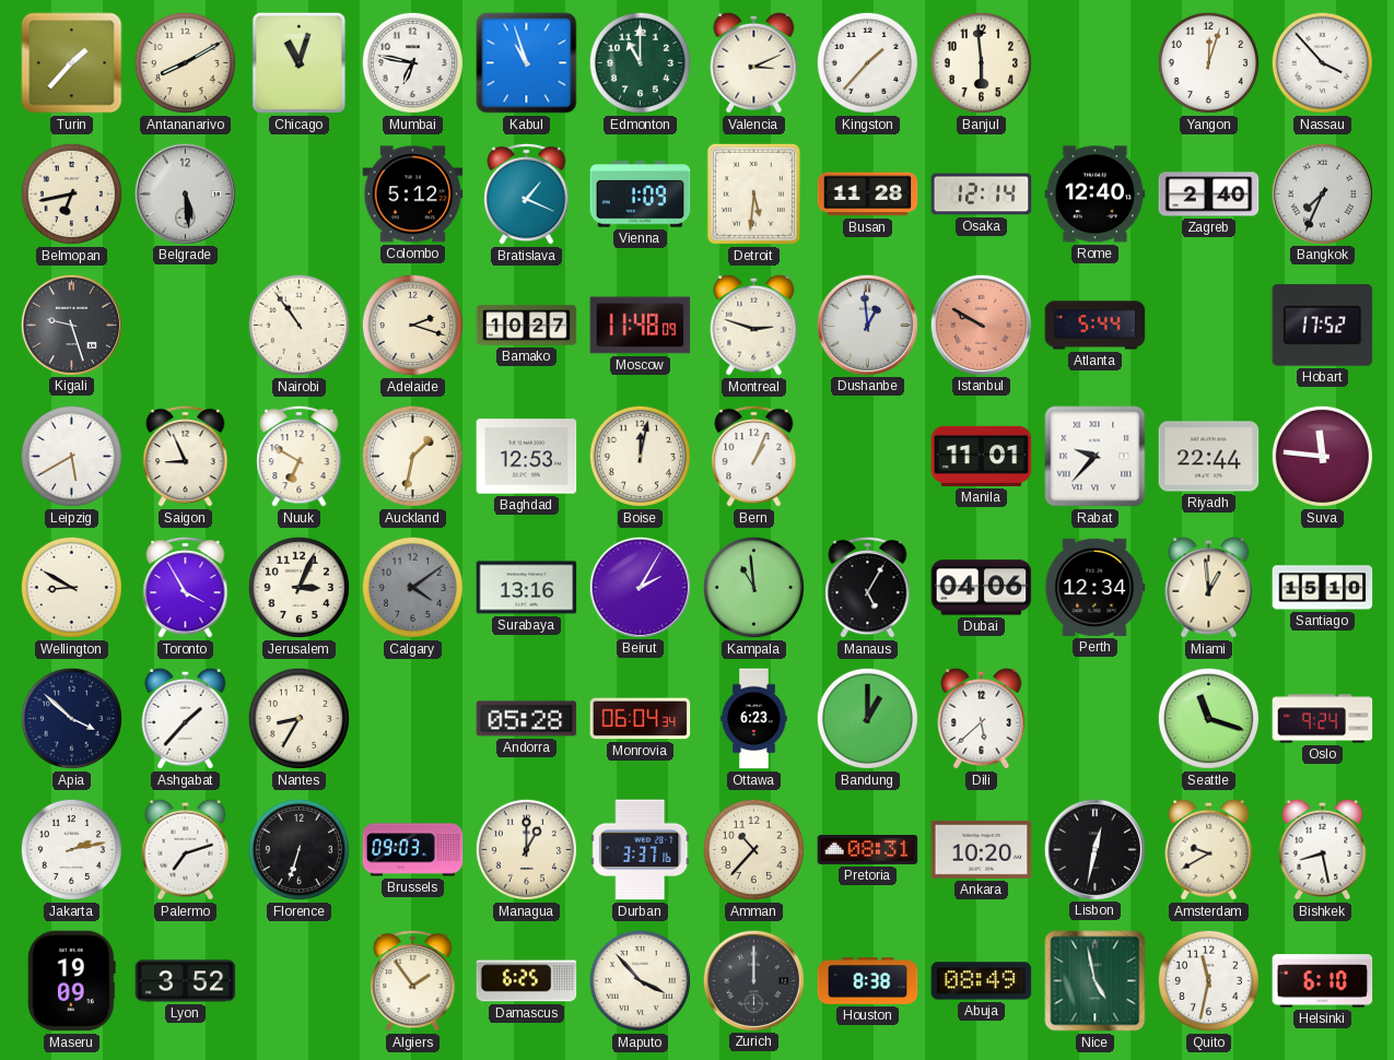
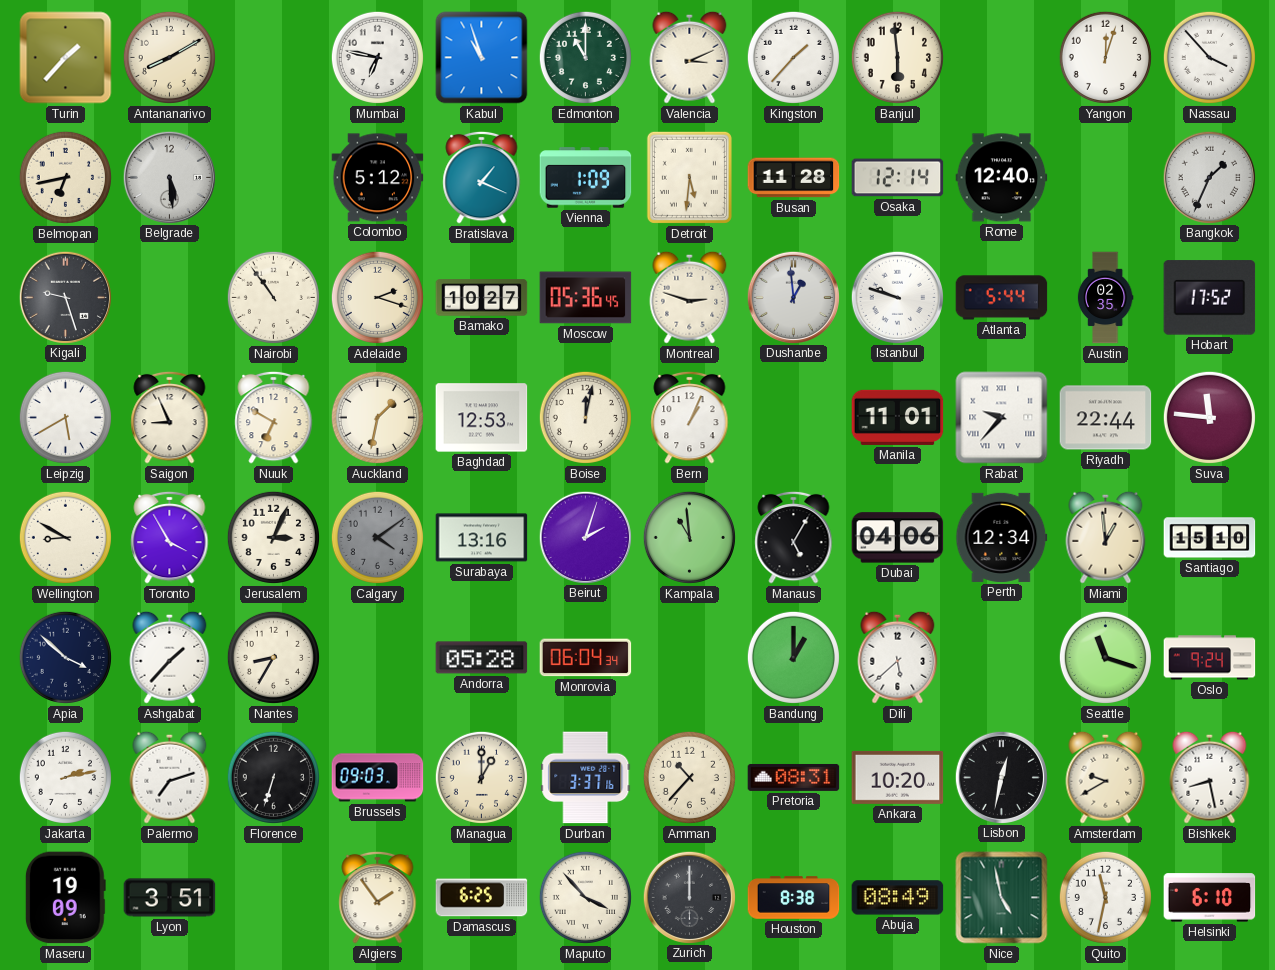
Chicago: 11:03 -> none
Zagreb: 2:40 -> none
Bangkok: 7:34 -> 1:34
Moscow: 11:48 -> 05:36
Istanbul: 9:50 -> 9:48
Istanbul dial: salmon -> white
Austin: none -> 02:35
Beirut: 2:05 -> 2:03
Ottawa: 6:23 -> none
Lyon: 3:52 -> 3:51
